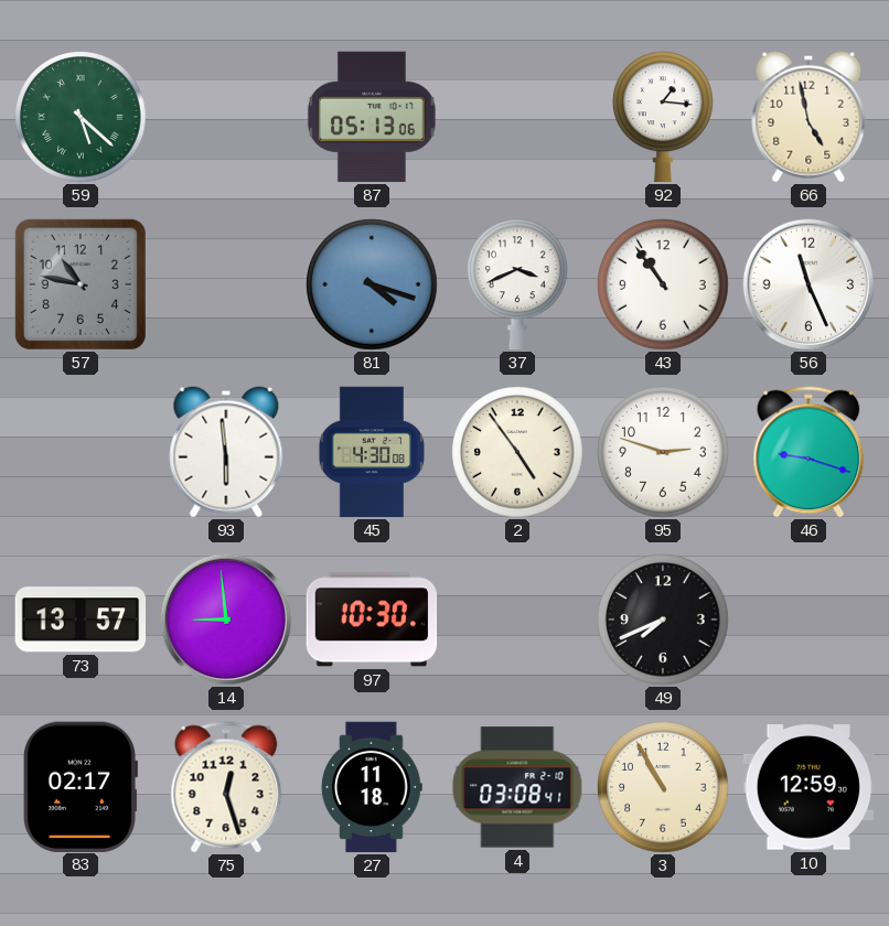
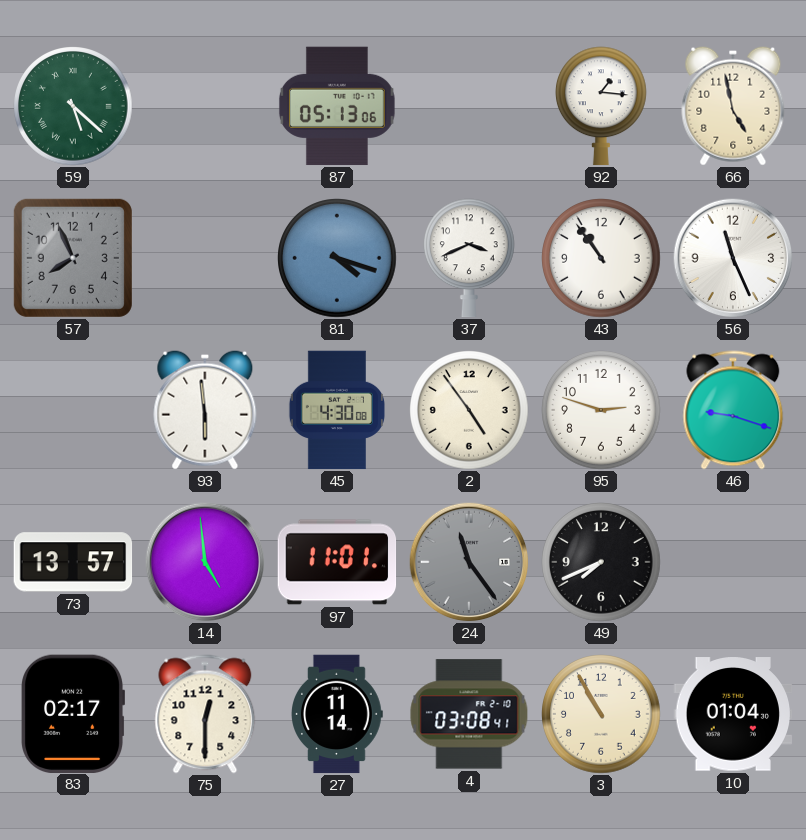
57: 10:47 -> 7:56
14: 8:59 -> 4:59
97: 10:30 -> 11:01
24: none -> 11:24
75: 12:27 -> 12:30
27: 11:18 -> 11:14
10: 12:59 -> 01:04
